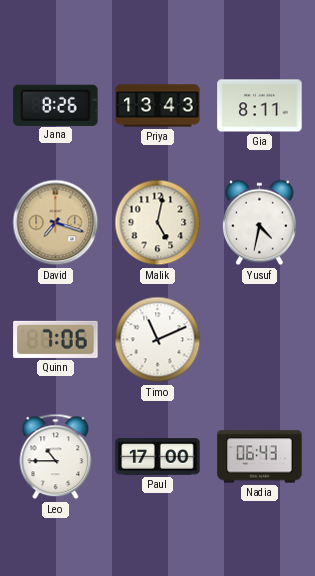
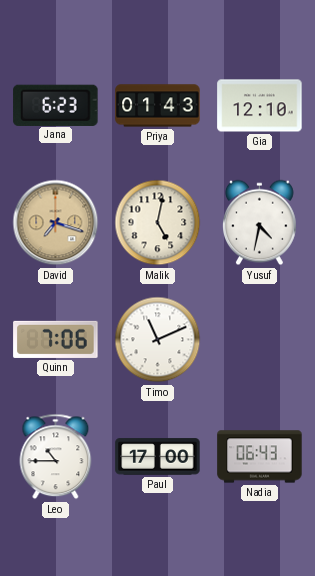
Jana: 8:26 -> 6:23
Priya: 13:43 -> 01:43
Gia: 8:11 -> 12:10
